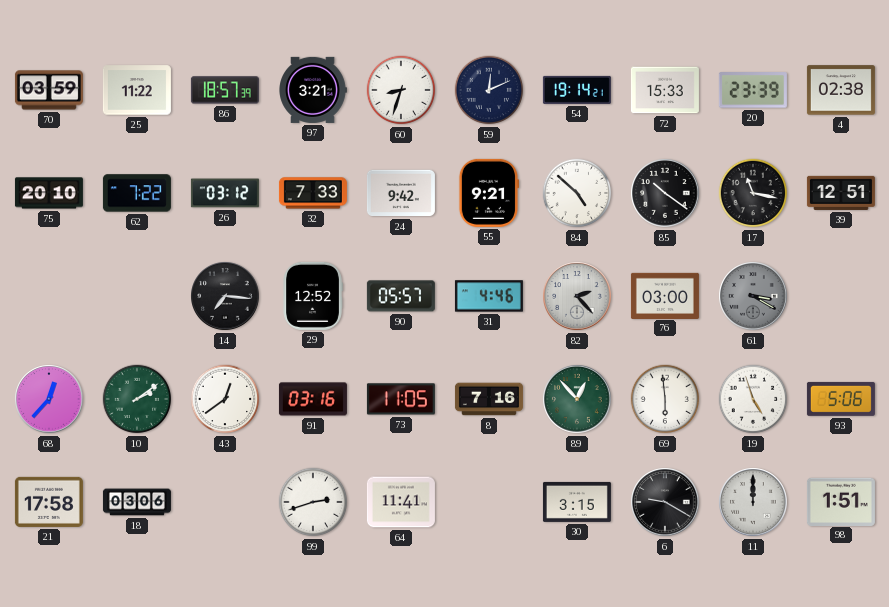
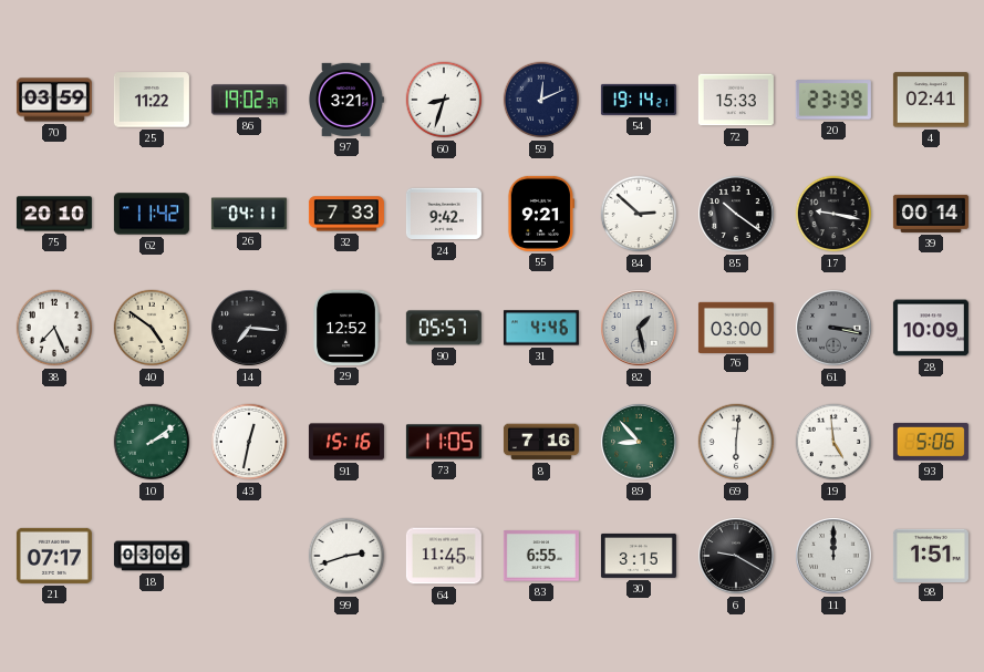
86: 18:57 -> 19:02
4: 02:38 -> 02:41
62: 7:22 -> 11:42
26: 03:12 -> 04:11
84: 4:52 -> 2:52
17: 11:17 -> 9:17
39: 12:51 -> 00:14
38: none -> 7:26
40: none -> 4:51
82: 2:23 -> 1:28
61: 3:20 -> 3:17
28: none -> 10:09
68: 12:37 -> none
43: 12:39 -> 12:32
91: 03:16 -> 15:16
89: 12:53 -> 8:53
69: 5:59 -> 6:01
19: 4:57 -> 4:59
21: 17:58 -> 07:17
64: 11:41 -> 11:45
83: none -> 6:55
